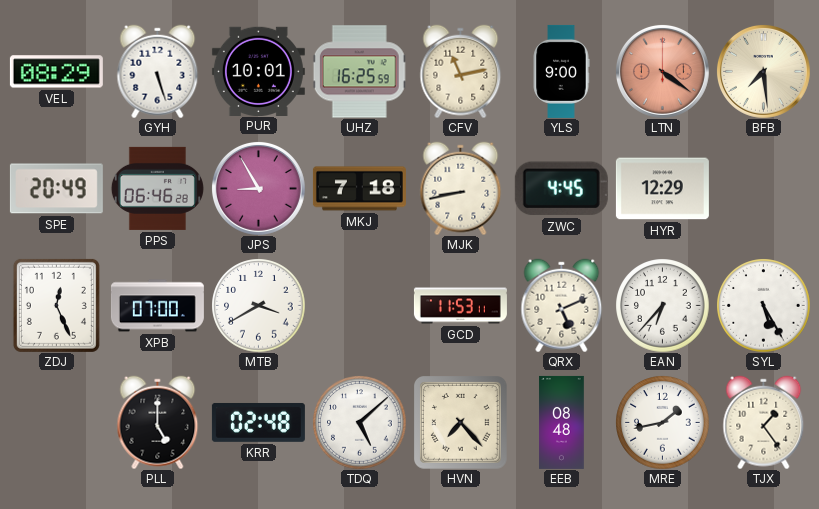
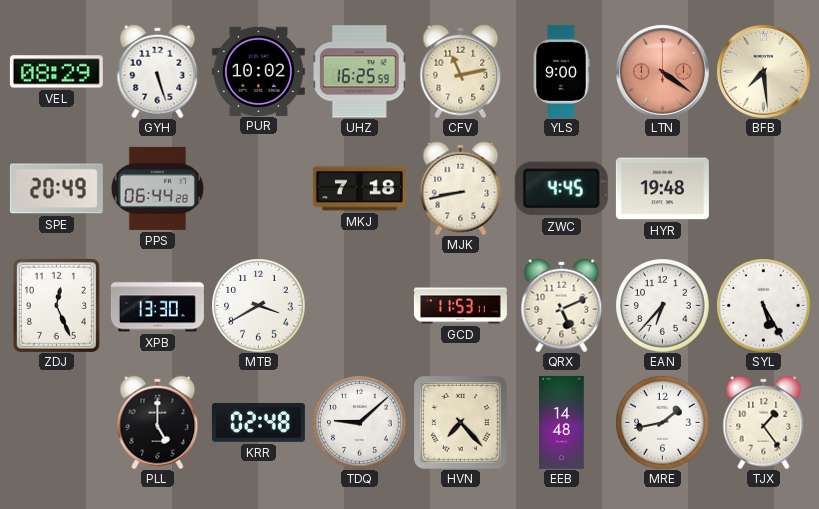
PUR: 10:01 -> 10:02
PPS: 06:46 -> 06:44
JPS: 8:55 -> none
HYR: 12:29 -> 19:48
XPB: 07:00 -> 13:30
TDQ: 5:08 -> 9:08
EEB: 08:48 -> 14:48
